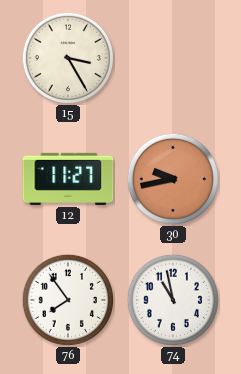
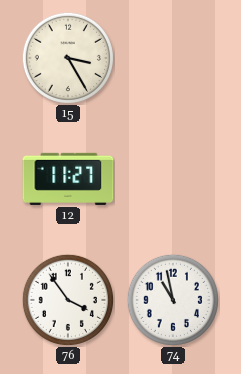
30: 9:43 -> none
76: 7:54 -> 3:54
